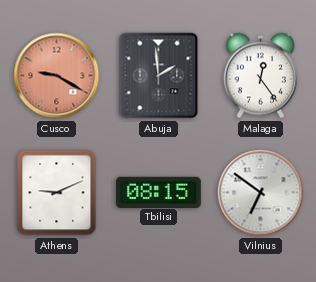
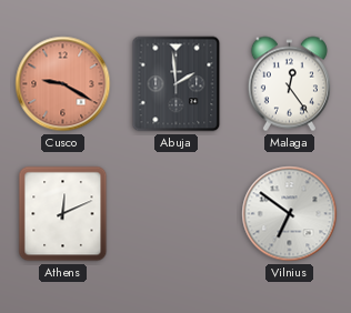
Athens: 9:11 -> 12:11
Tbilisi: 08:15 -> none
